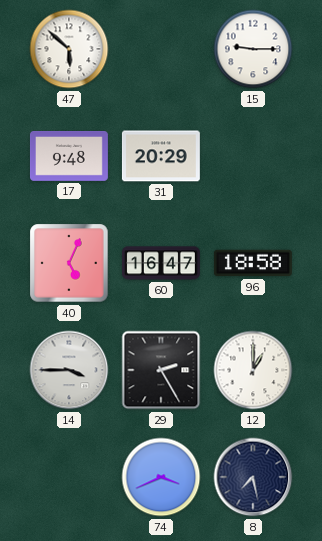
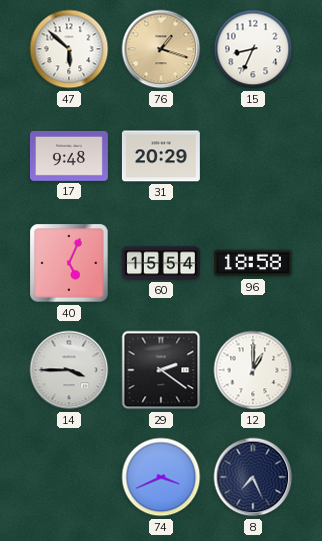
76: none -> 1:18
15: 9:15 -> 8:34
60: 16:47 -> 15:54
29: 2:25 -> 2:21
8: 7:28 -> 7:26
